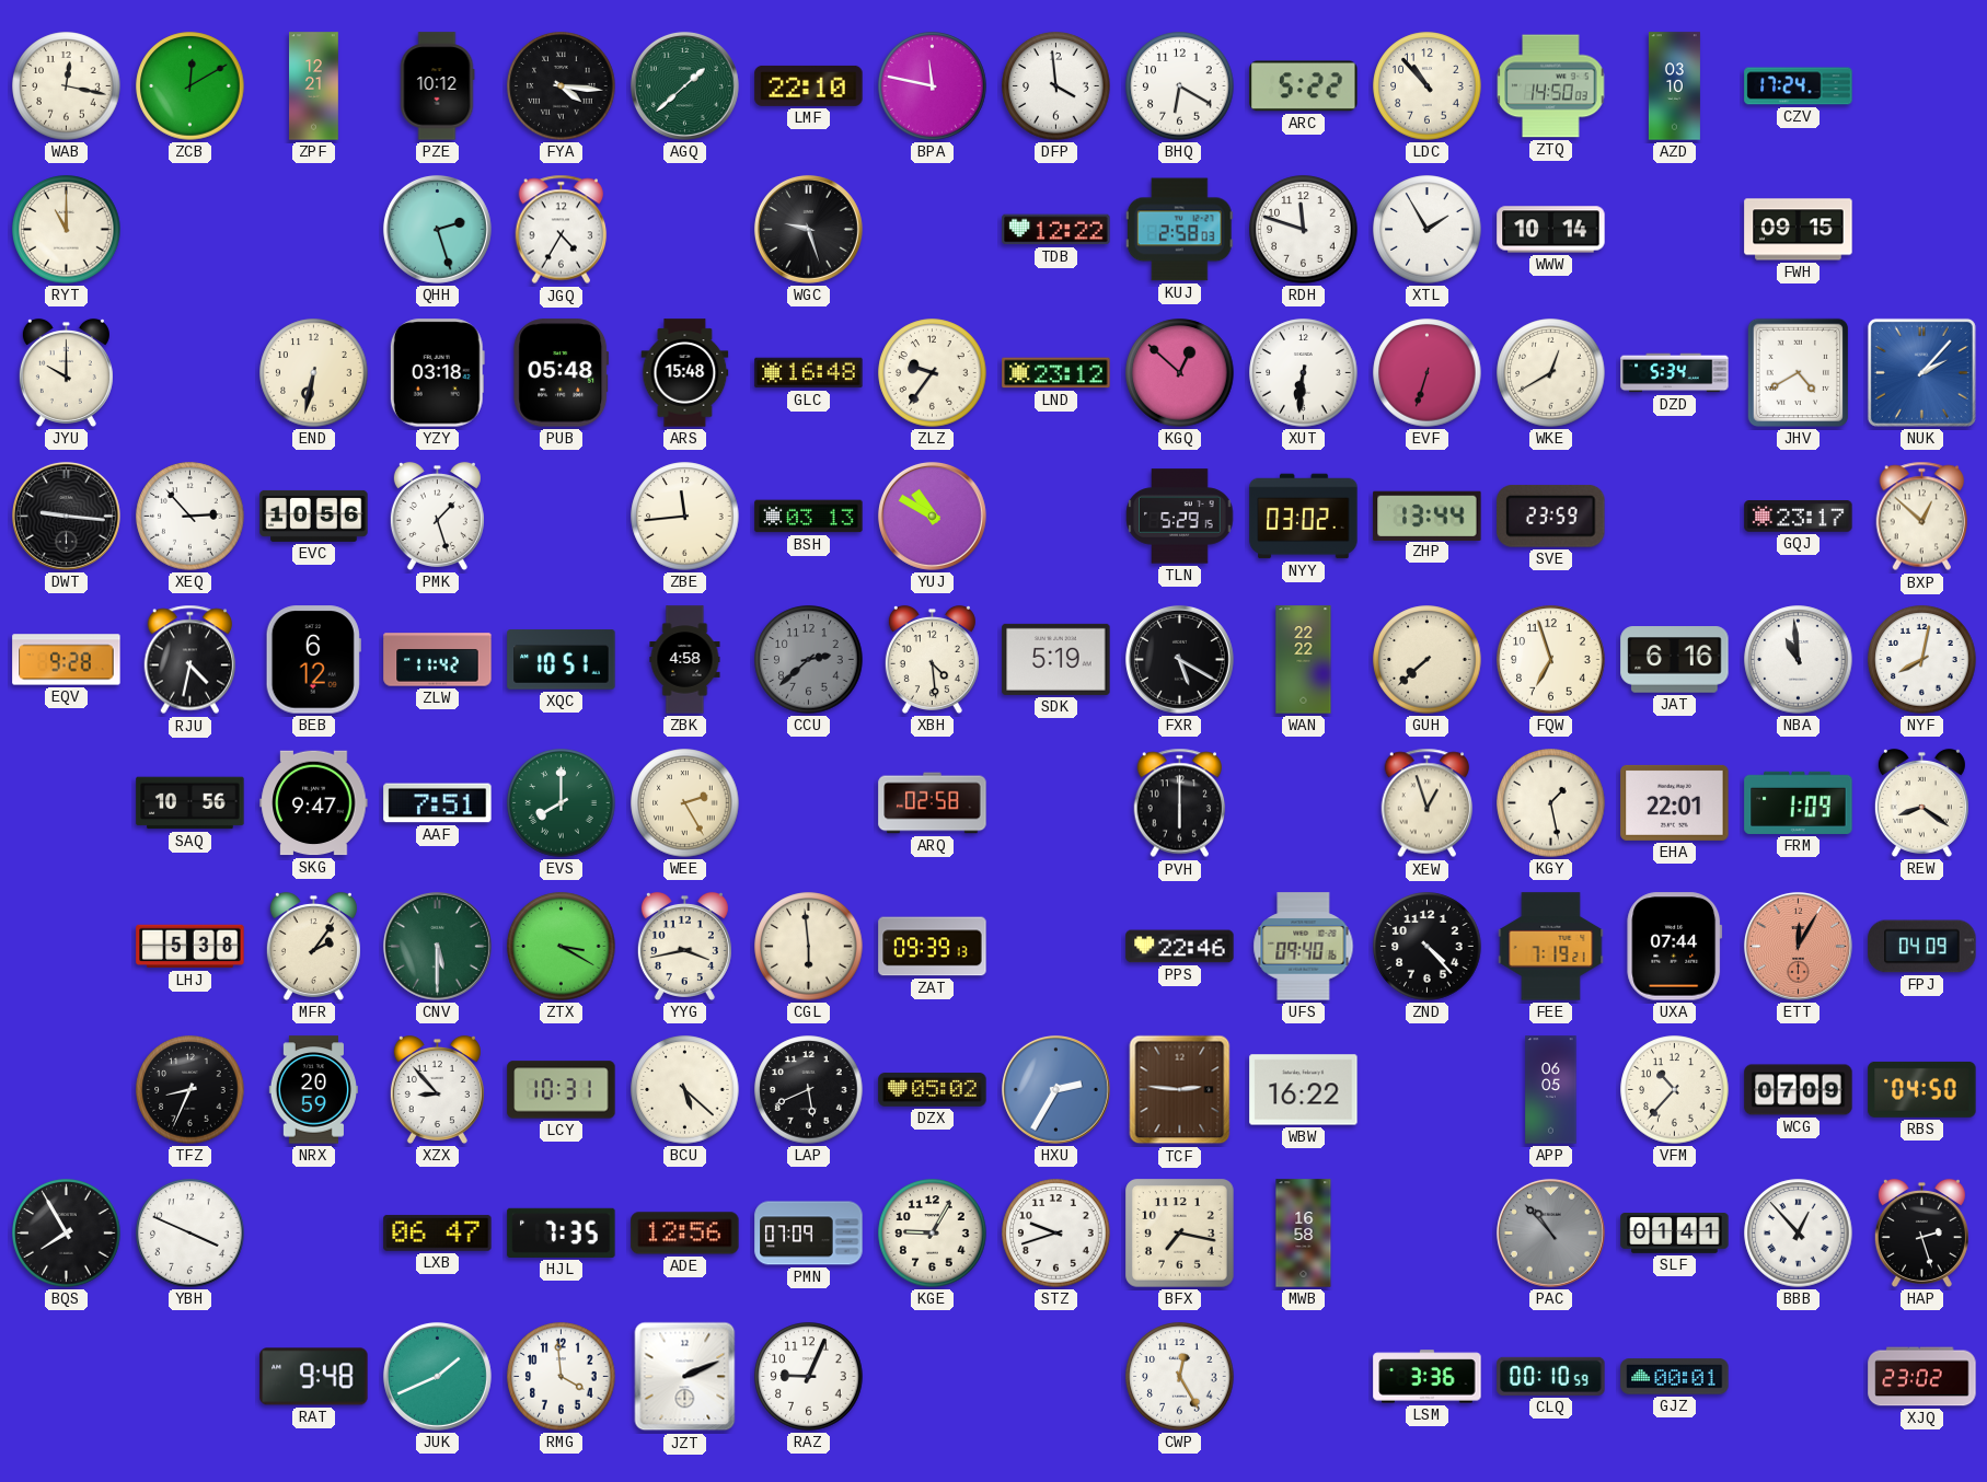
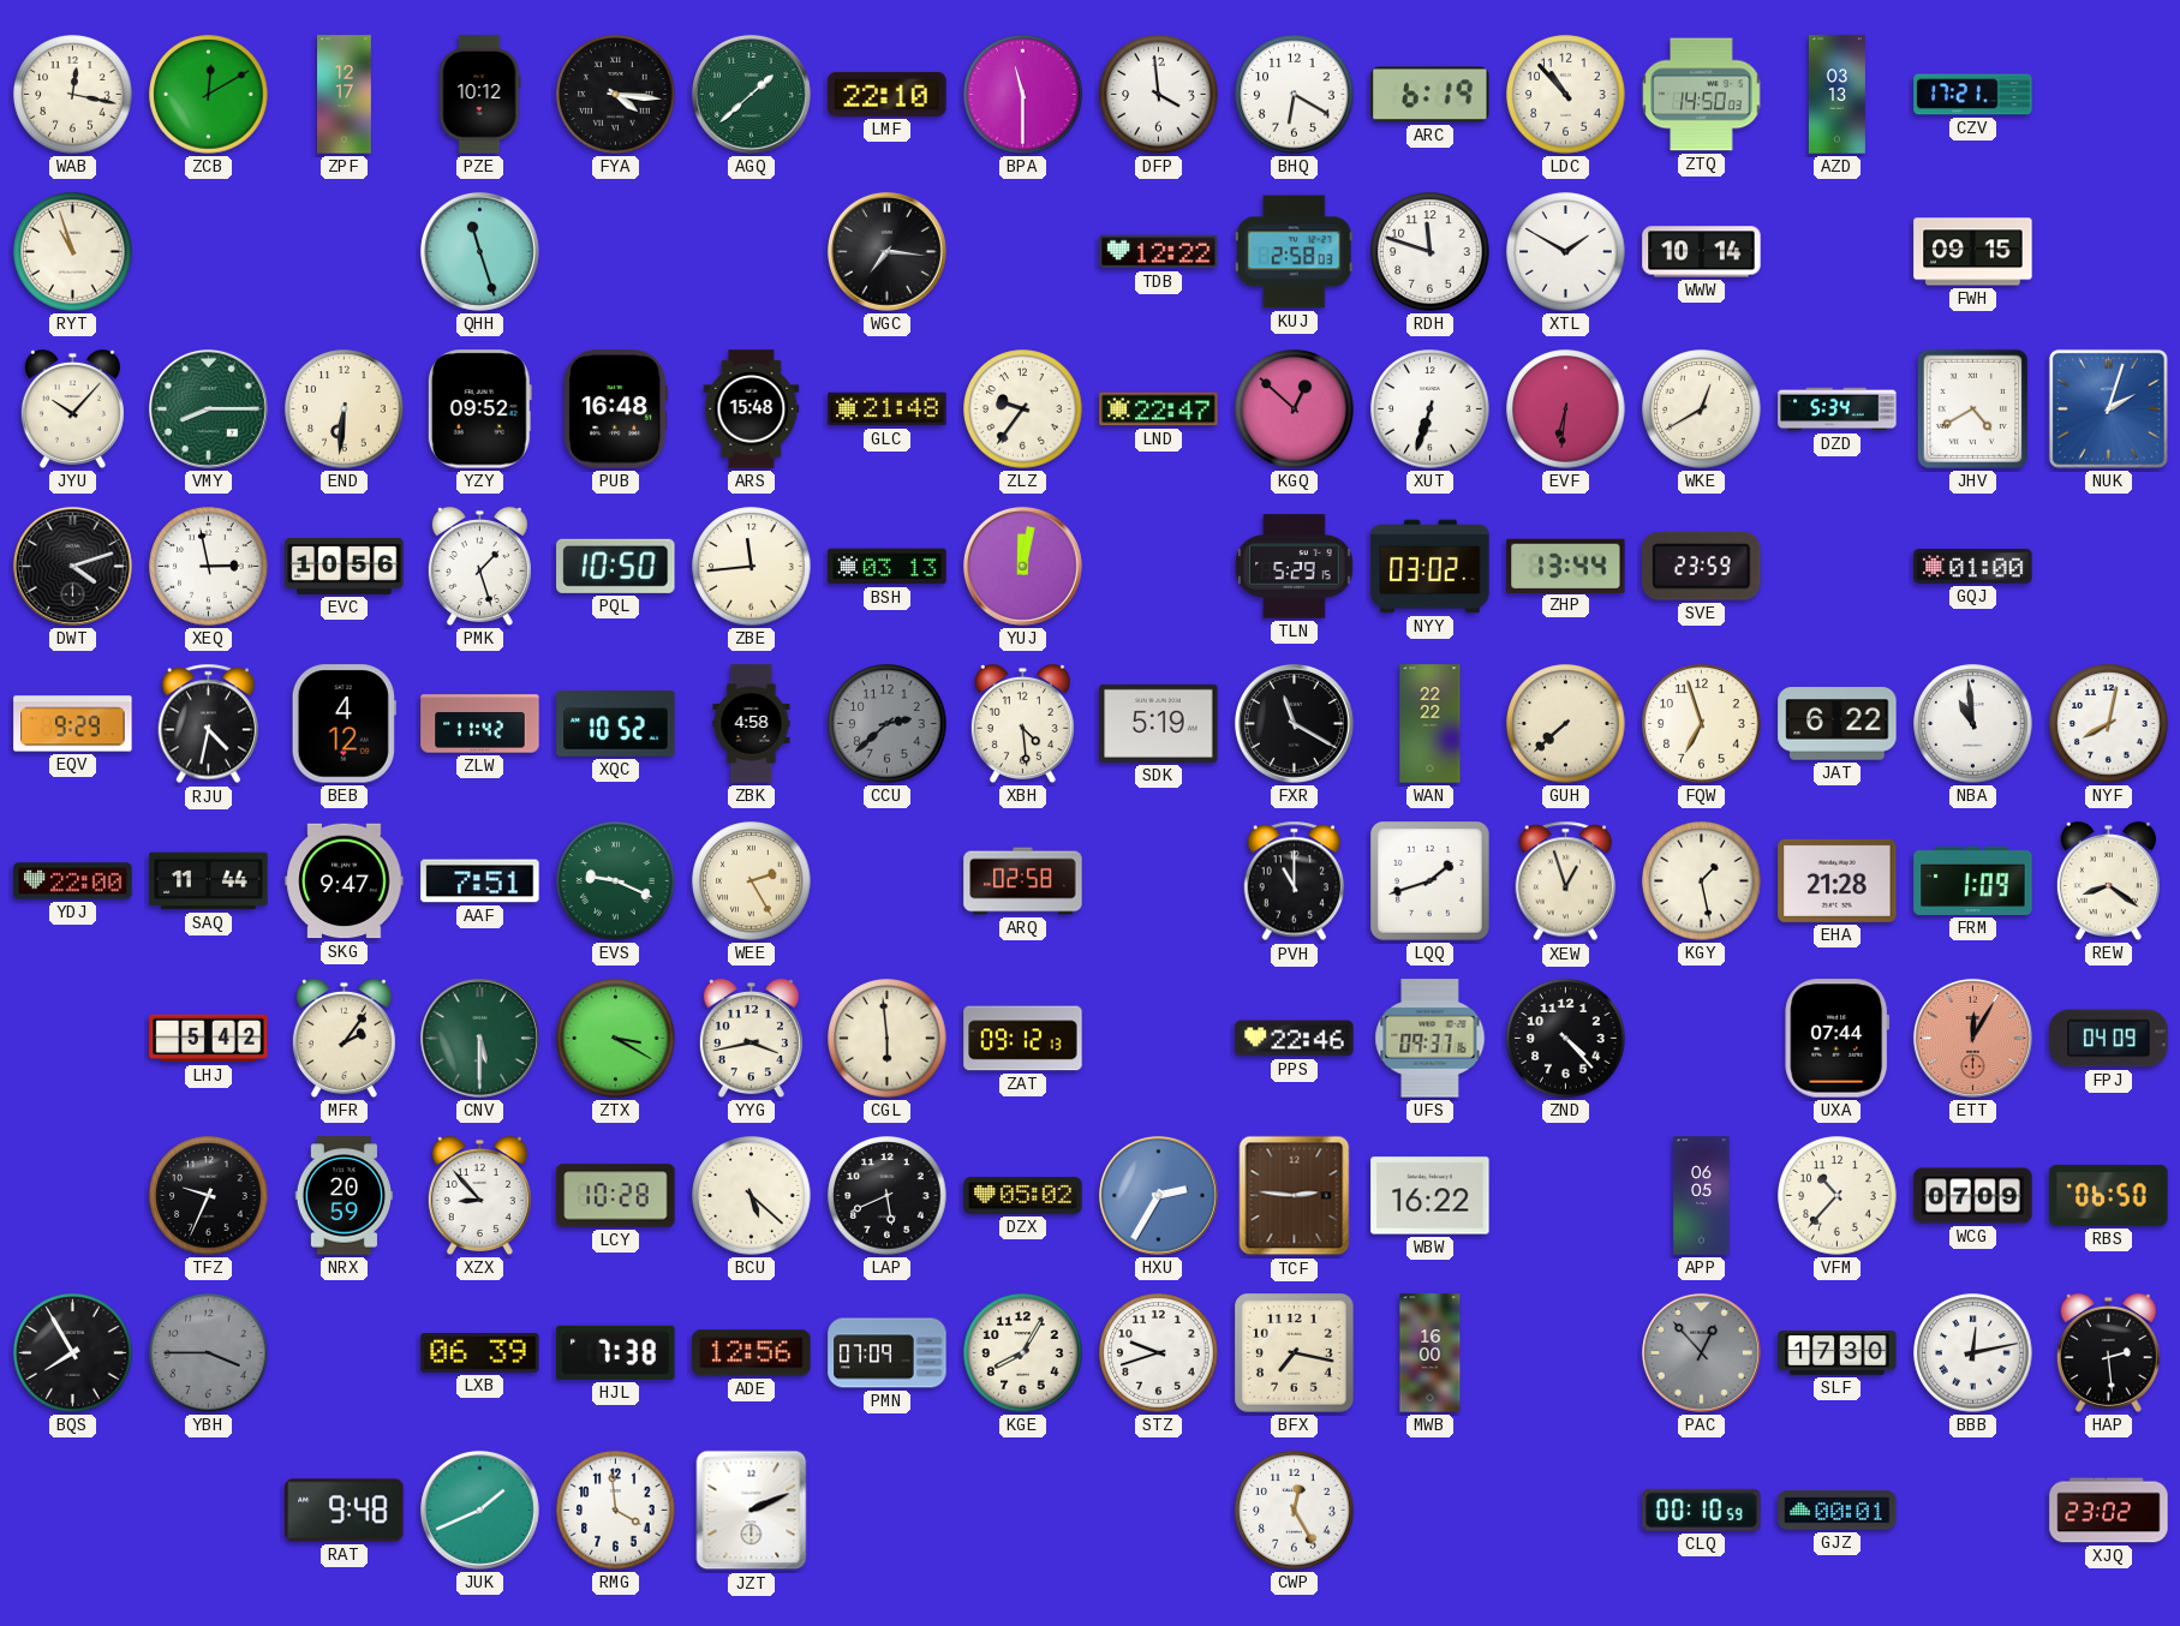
ZPF: 12:21 -> 12:17
BPA: 11:47 -> 11:30
ARC: 5:22 -> 6:19
AZD: 03:10 -> 03:13
CZV: 17:24 -> 17:21
RYT: 11:00 -> 10:57
QHH: 2:27 -> 11:27
JGQ: 4:35 -> none
WGC: 9:27 -> 7:16
XTL: 1:55 -> 1:50
JYU: 10:00 -> 10:07
VMY: none -> 8:15
END: 6:32 -> 6:31
YZY: 03:18 -> 09:52
PUB: 05:48 -> 16:48
GLC: 16:48 -> 21:48
LND: 23:12 -> 22:47
XUT: 6:31 -> 6:33
EVF: 6:33 -> 6:31
NUK: 2:07 -> 2:03
DWT: 9:16 -> 4:12
XEQ: 2:53 -> 2:58
PQL: none -> 10:50
YUJ: 10:50 -> 12:02
GQJ: 23:17 -> 01:00
BXP: 12:52 -> none
EQV: 9:28 -> 9:29
BEB: 6:12 -> 4:12
XQC: 10:51 -> 10:52
FXR: 5:20 -> 11:20
JAT: 6:16 -> 6:22
YDJ: none -> 22:00
SAQ: 10:56 -> 11:44
EVS: 8:00 -> 9:19
PVH: 6:00 -> 11:00
LQQ: none -> 1:42
EHA: 22:01 -> 21:28
LHJ: 5:38 -> 5:42
ZAT: 09:39 -> 09:12
UFS: 09:40 -> 09:37
FEE: 7:19 -> none
TFZ: 8:34 -> 9:34
LCY: 10:31 -> 10:28
RBS: 04:50 -> 06:50
YBH: 3:49 -> 3:45
YBH dial: white -> grey
LXB: 06:47 -> 06:39
HJL: 7:35 -> 7:38
KGE: 9:05 -> 8:05
MWB: 16:58 -> 16:00
PAC: 10:53 -> 12:53
SLF: 01:41 -> 17:30
BBB: 12:53 -> 12:13
HAP: 2:27 -> 2:29
RAZ: 9:04 -> none
LSM: 3:36 -> none
